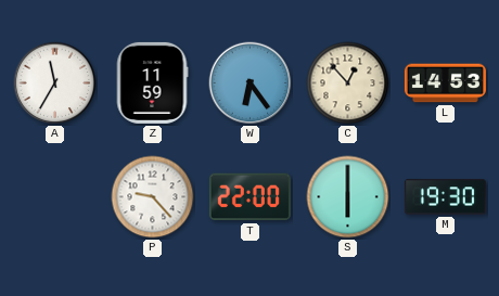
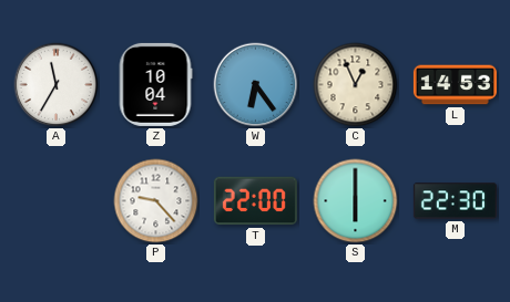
Z: 11:59 -> 10:04
C: 12:53 -> 12:56
M: 19:30 -> 22:30
